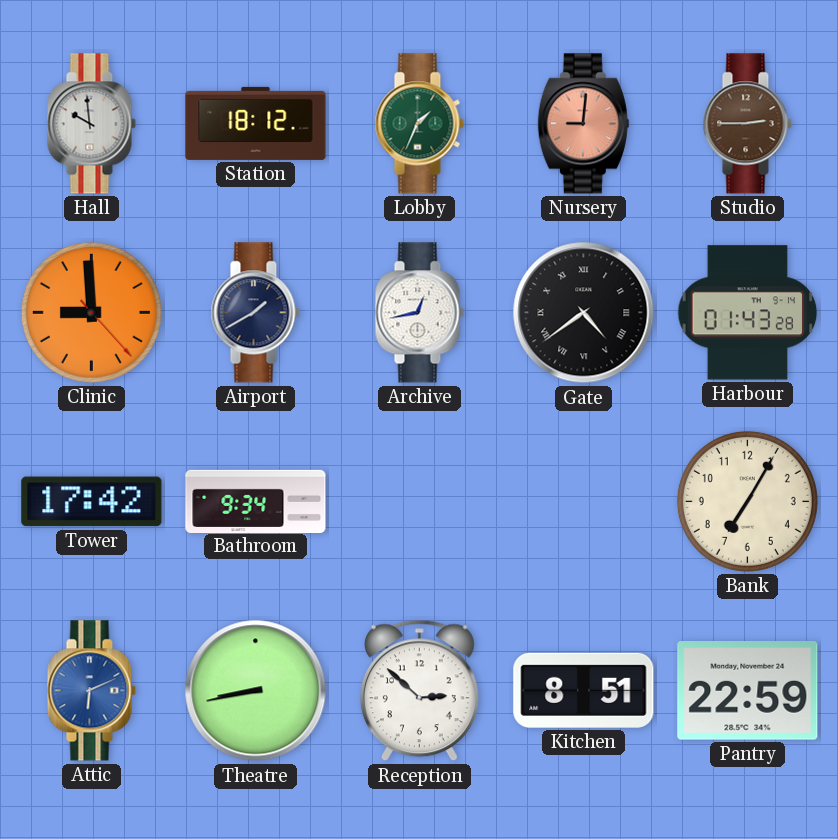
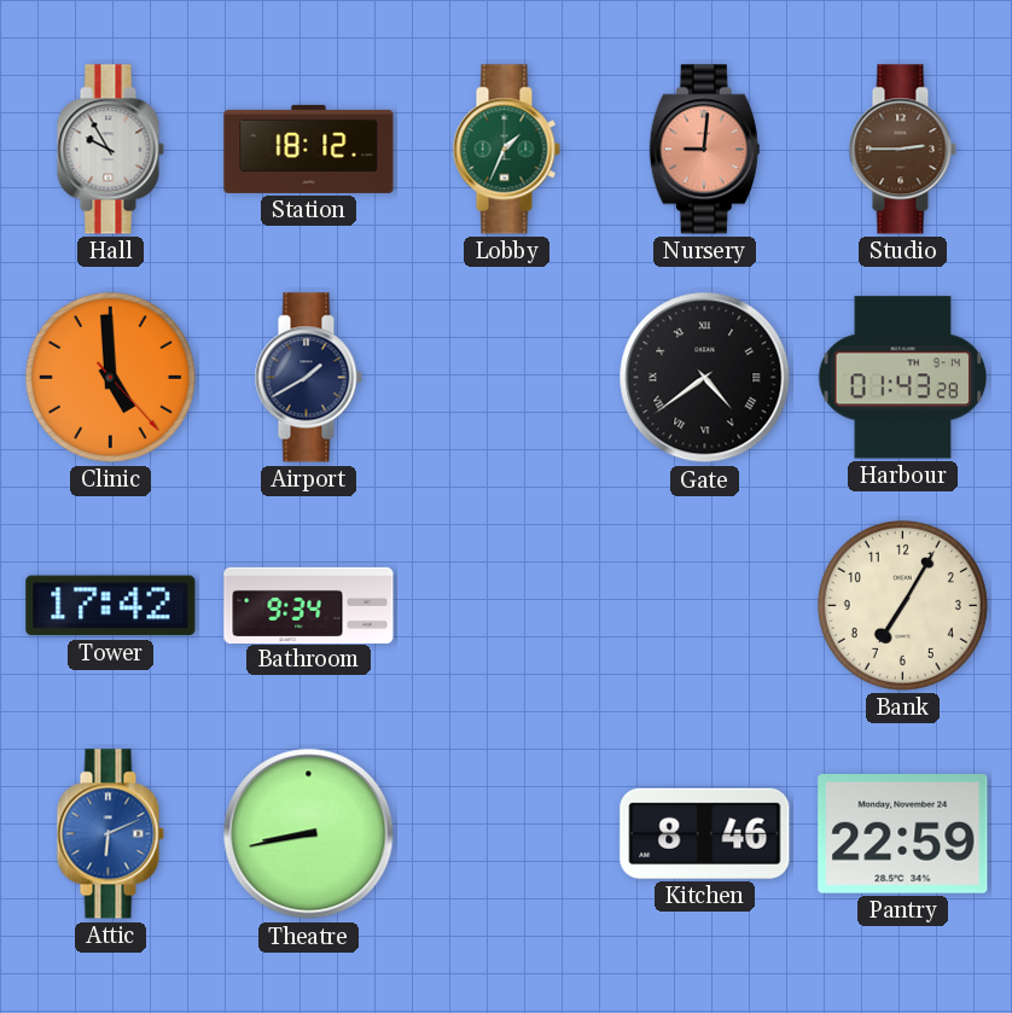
Hall: 9:59 -> 9:55
Clinic: 8:59 -> 4:59
Archive: 12:43 -> none
Reception: 2:52 -> none
Kitchen: 8:51 -> 8:46
